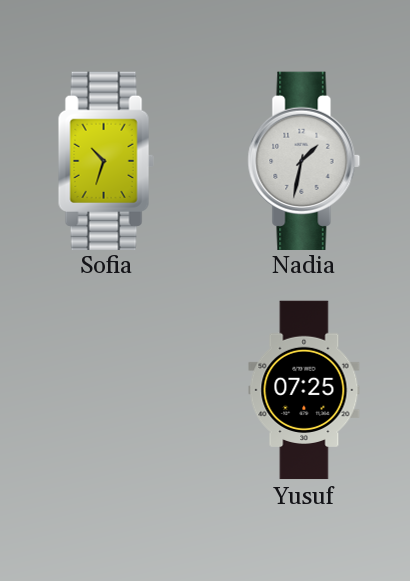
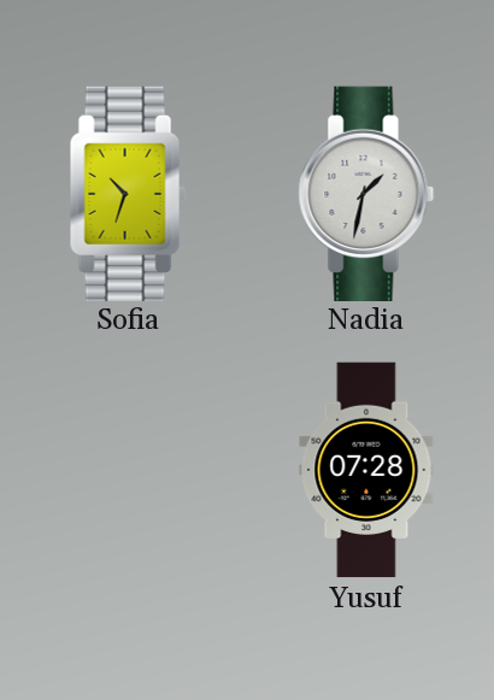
Yusuf: 07:25 -> 07:28
